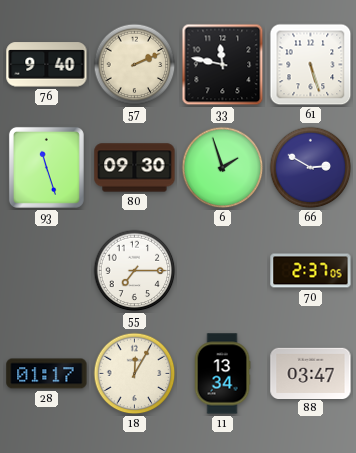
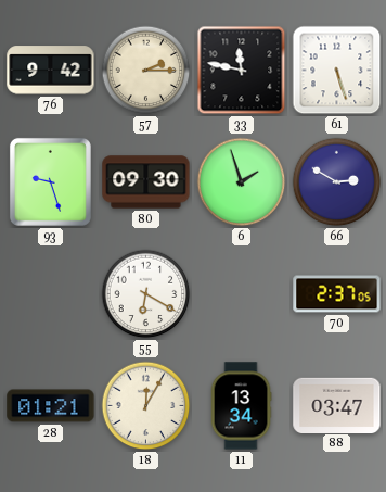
76: 9:40 -> 9:42
57: 2:11 -> 2:15
93: 11:27 -> 9:27
55: 7:15 -> 6:20
28: 01:17 -> 01:21
